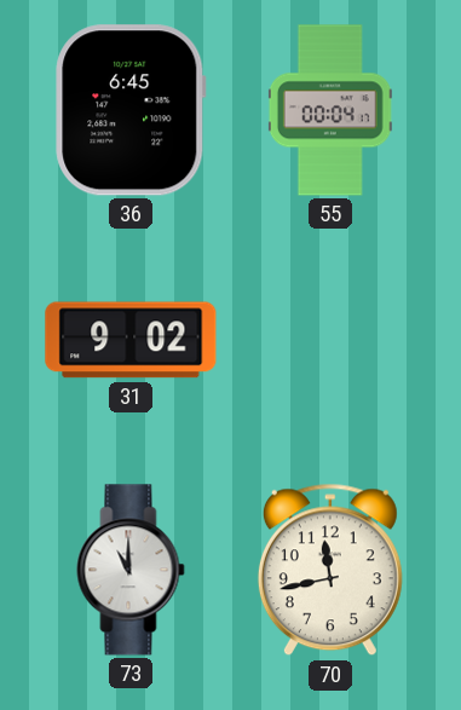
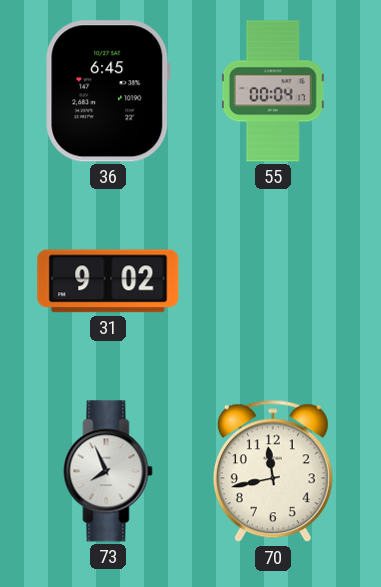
73: 11:00 -> 7:56
